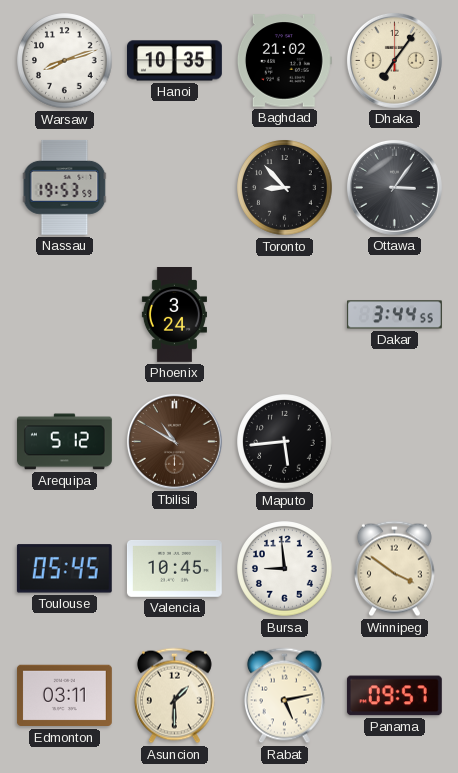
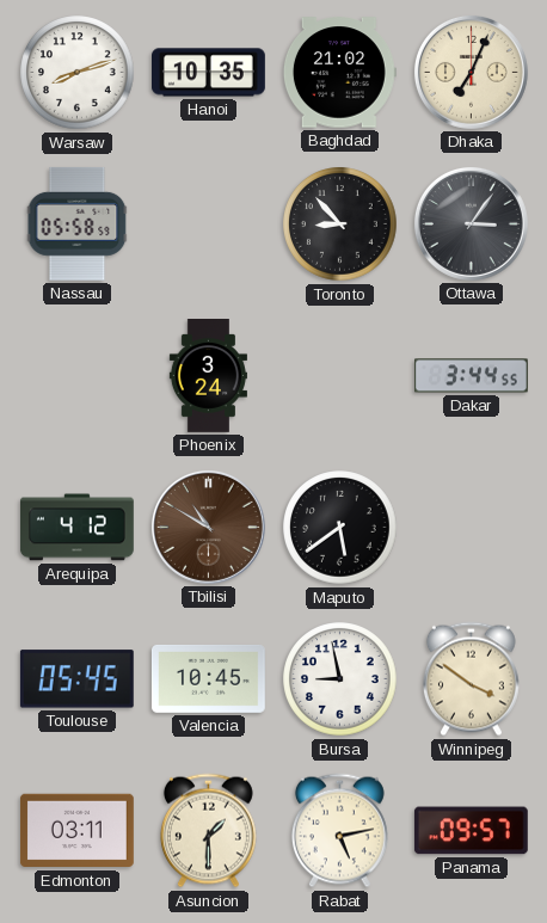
Dhaka: 7:06 -> 7:04
Nassau: 19:53 -> 05:58
Arequipa: 5:12 -> 4:12
Maputo: 5:44 -> 5:39
Bursa: 8:59 -> 8:58
